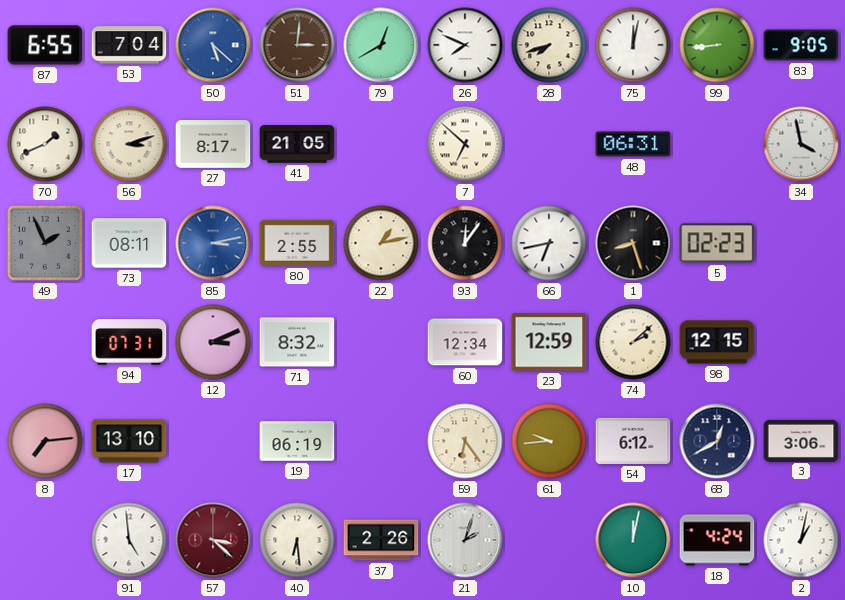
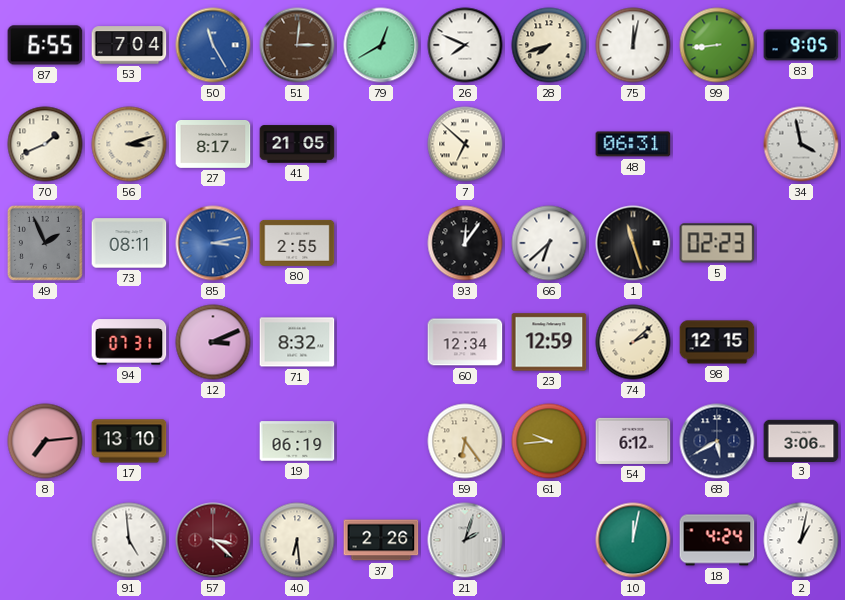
50: 5:22 -> 11:25
22: 1:13 -> none
66: 6:43 -> 6:38
1: 8:27 -> 11:27
68: 12:40 -> 5:40
